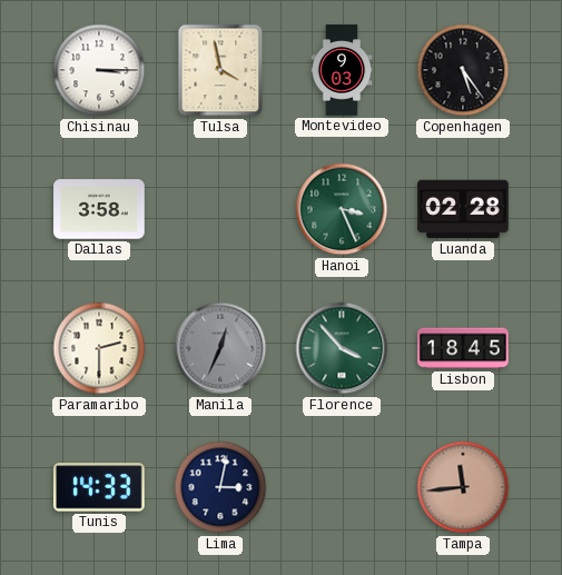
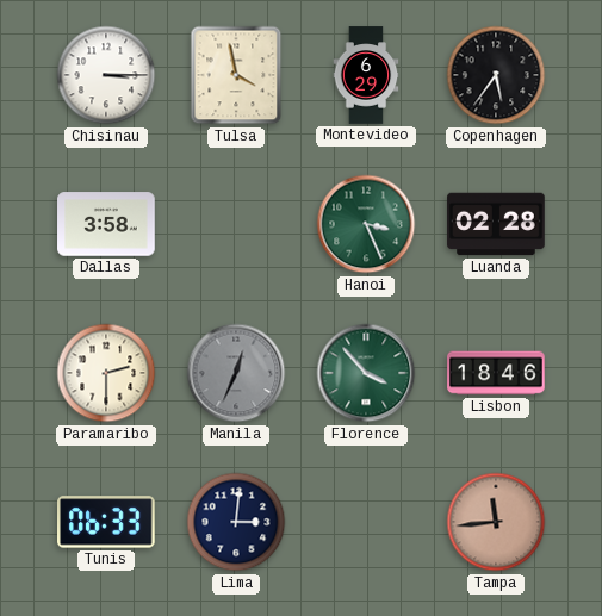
Montevideo: 9:03 -> 6:29
Copenhagen: 5:24 -> 5:36
Lisbon: 18:45 -> 18:46
Tunis: 14:33 -> 06:33
Lima: 3:02 -> 3:01
